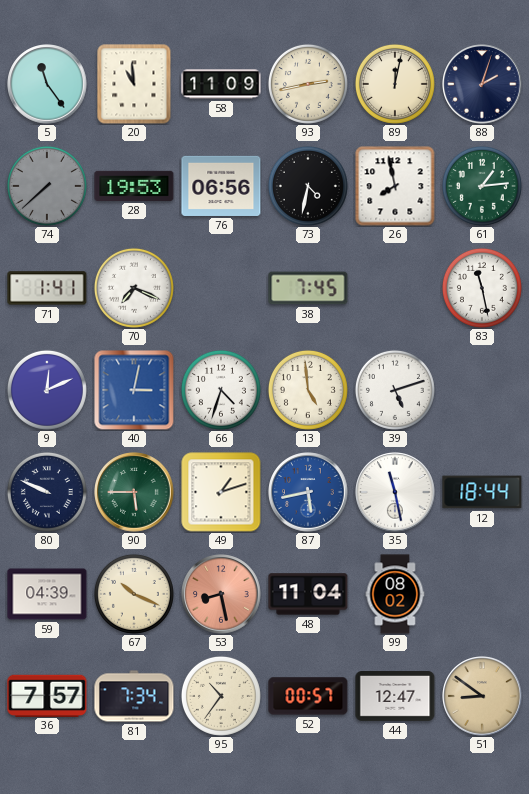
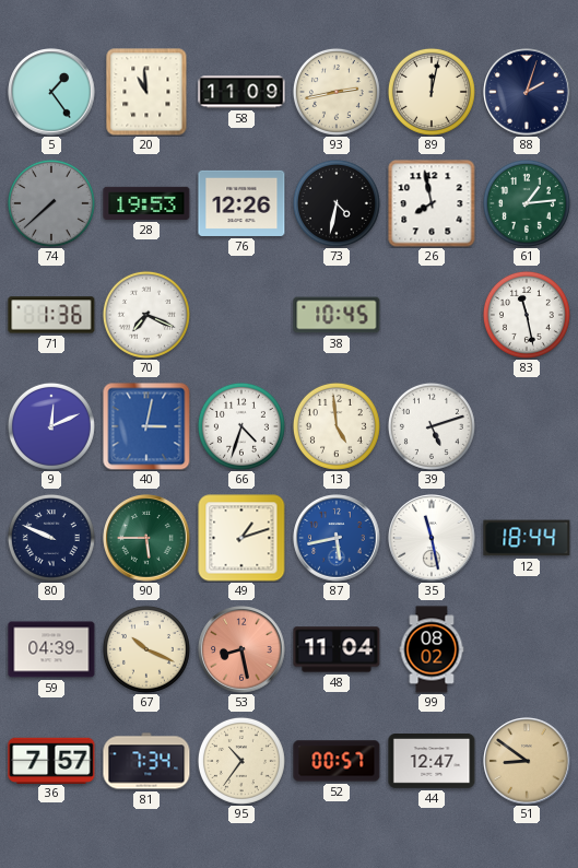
5: 11:24 -> 1:24
76: 06:56 -> 12:26
71: 1:41 -> 1:36
38: 7:45 -> 10:45
